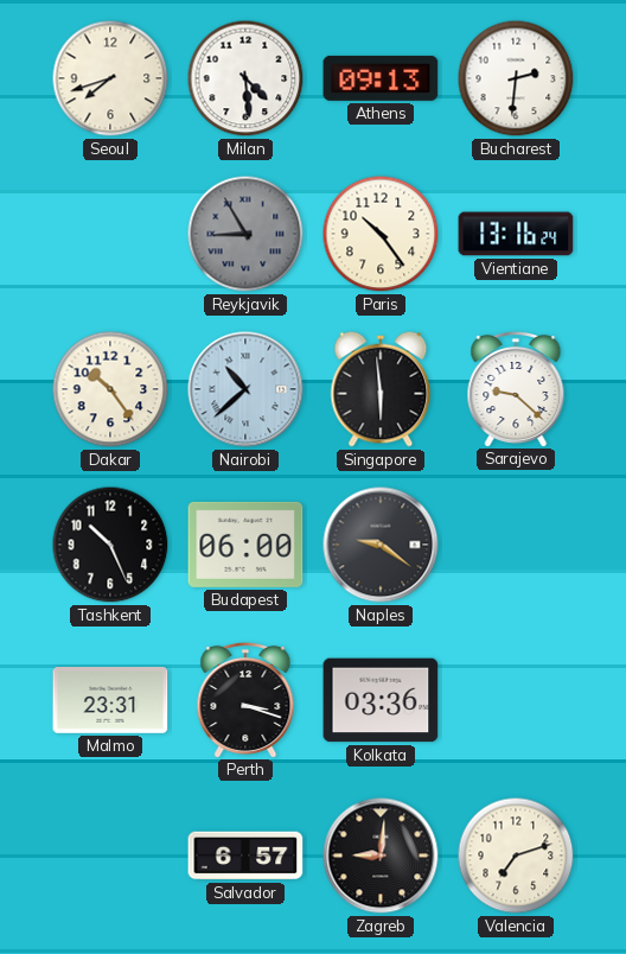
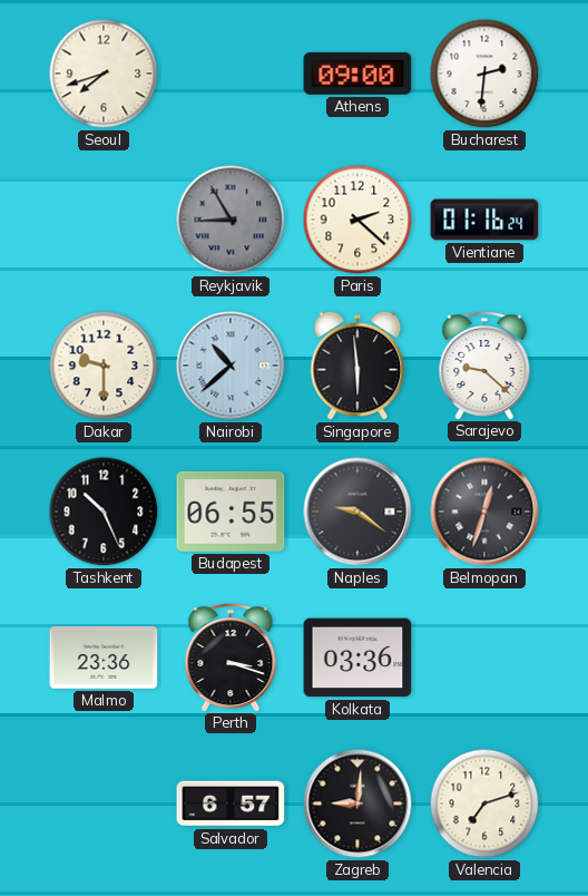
Milan: 4:29 -> none
Athens: 09:13 -> 09:00
Paris: 10:24 -> 2:22
Vientiane: 13:16 -> 01:16
Dakar: 10:24 -> 9:30
Budapest: 06:00 -> 06:55
Belmopan: none -> 12:33
Malmo: 23:31 -> 23:36
